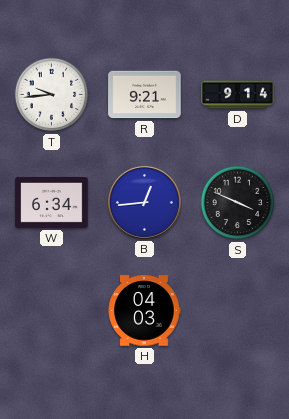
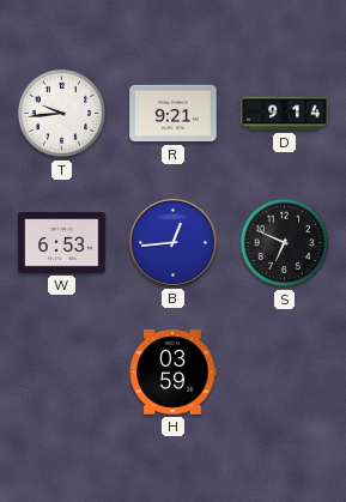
W: 6:34 -> 6:53
S: 3:49 -> 6:49
H: 04:03 -> 03:59
